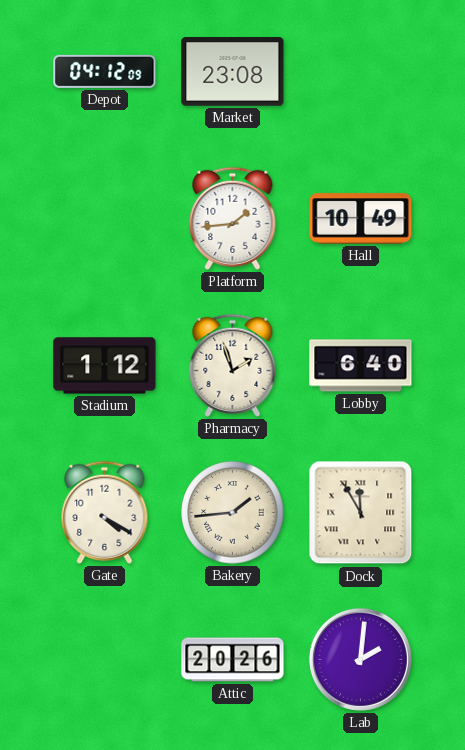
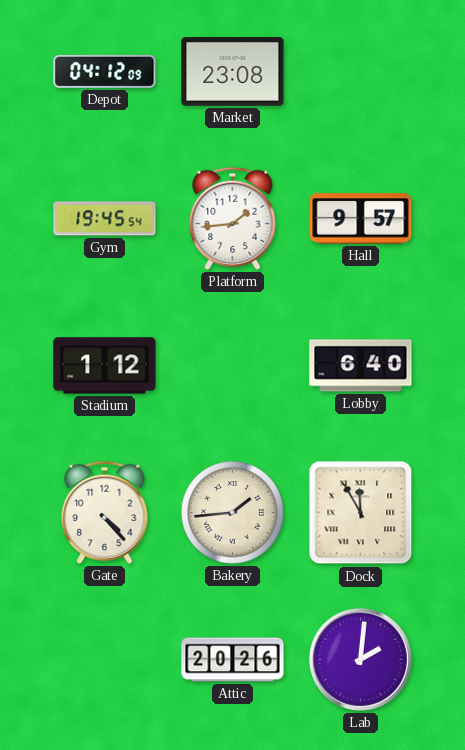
Gym: none -> 19:45
Hall: 10:49 -> 9:57
Pharmacy: 1:57 -> none
Gate: 4:20 -> 4:23
